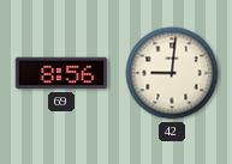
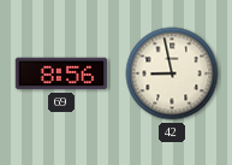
42: 9:01 -> 8:58
